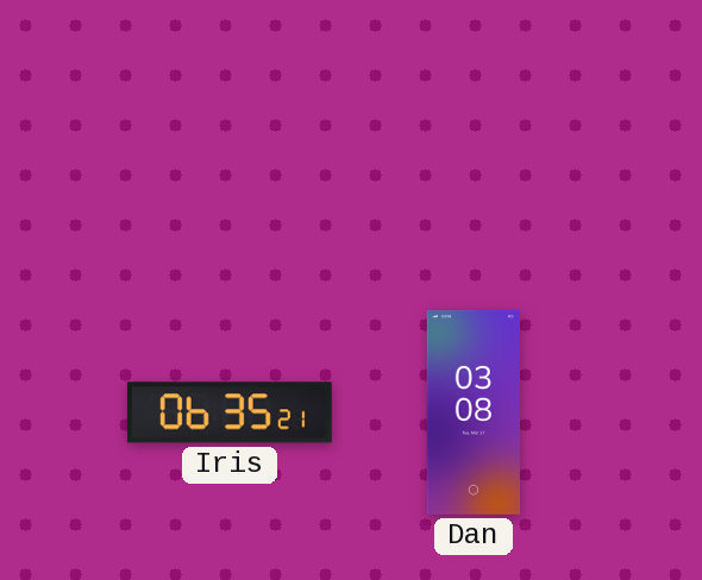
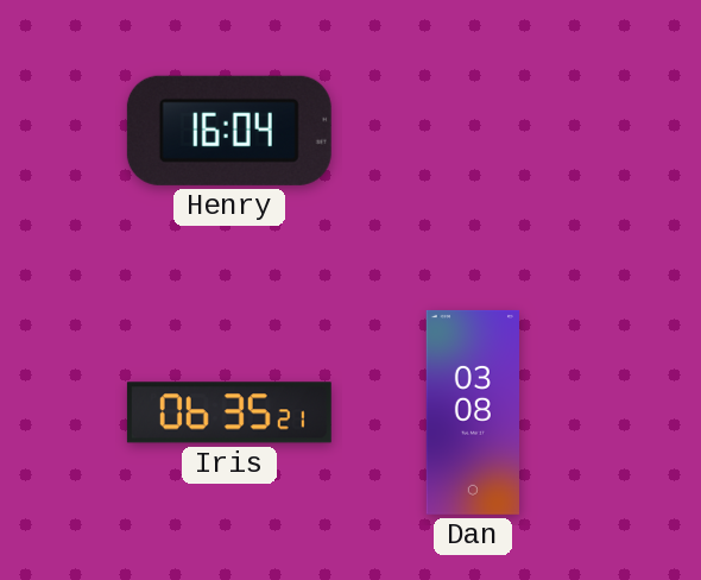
Henry: none -> 16:04
